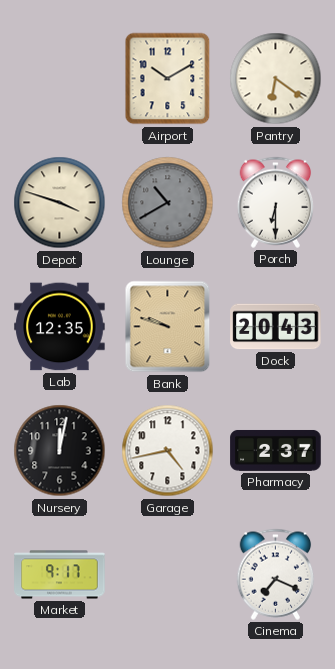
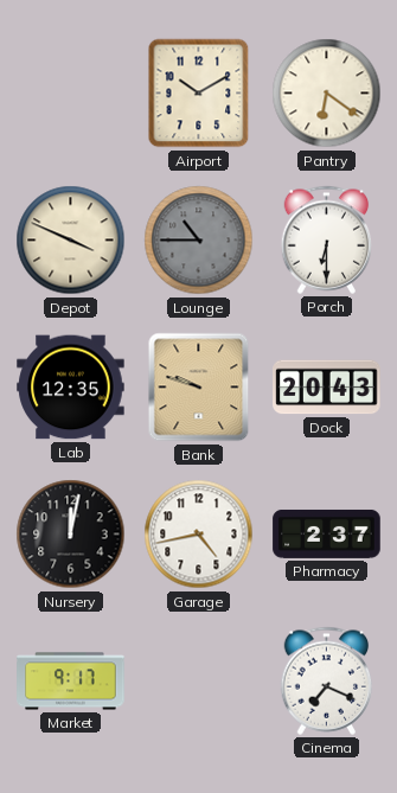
Depot: 3:48 -> 3:49
Lounge: 10:40 -> 10:45
